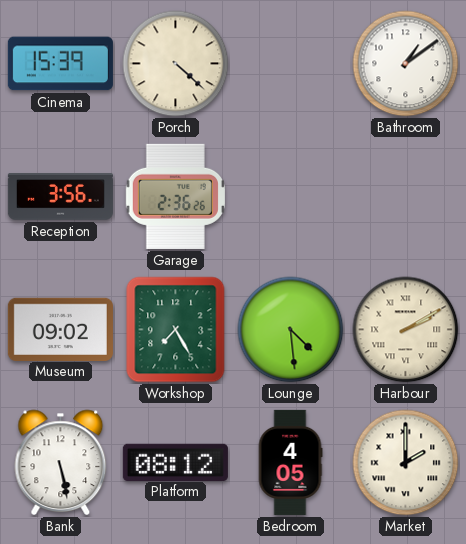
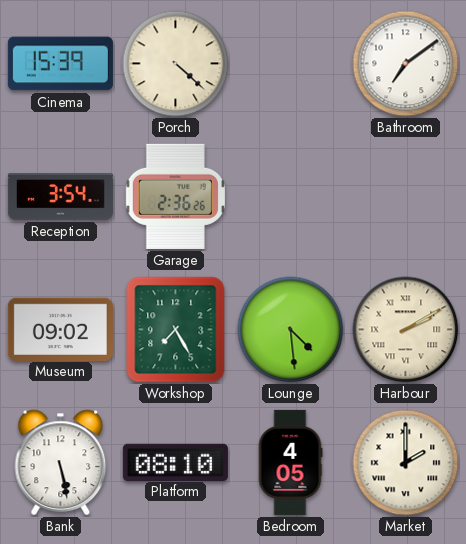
Bathroom: 1:09 -> 7:09
Reception: 3:56 -> 3:54
Platform: 08:12 -> 08:10
